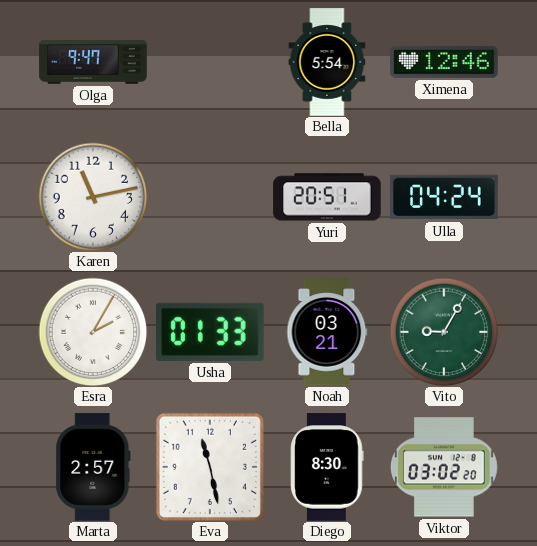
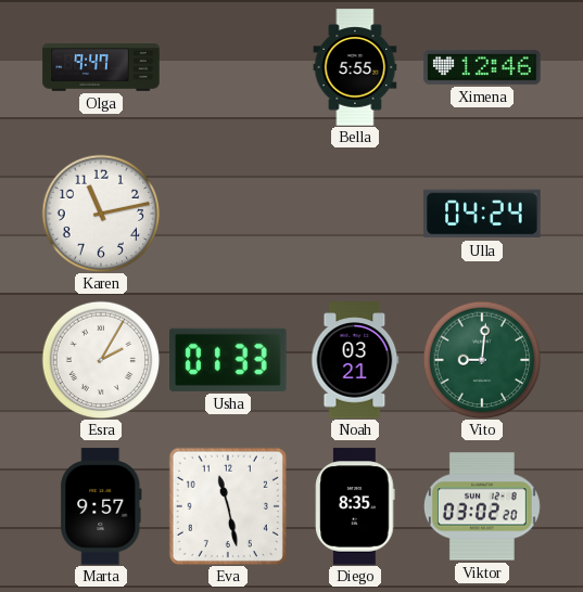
Bella: 5:54 -> 5:55
Yuri: 20:51 -> none
Vito: 9:05 -> 9:01
Marta: 2:57 -> 9:57
Diego: 8:30 -> 8:35
